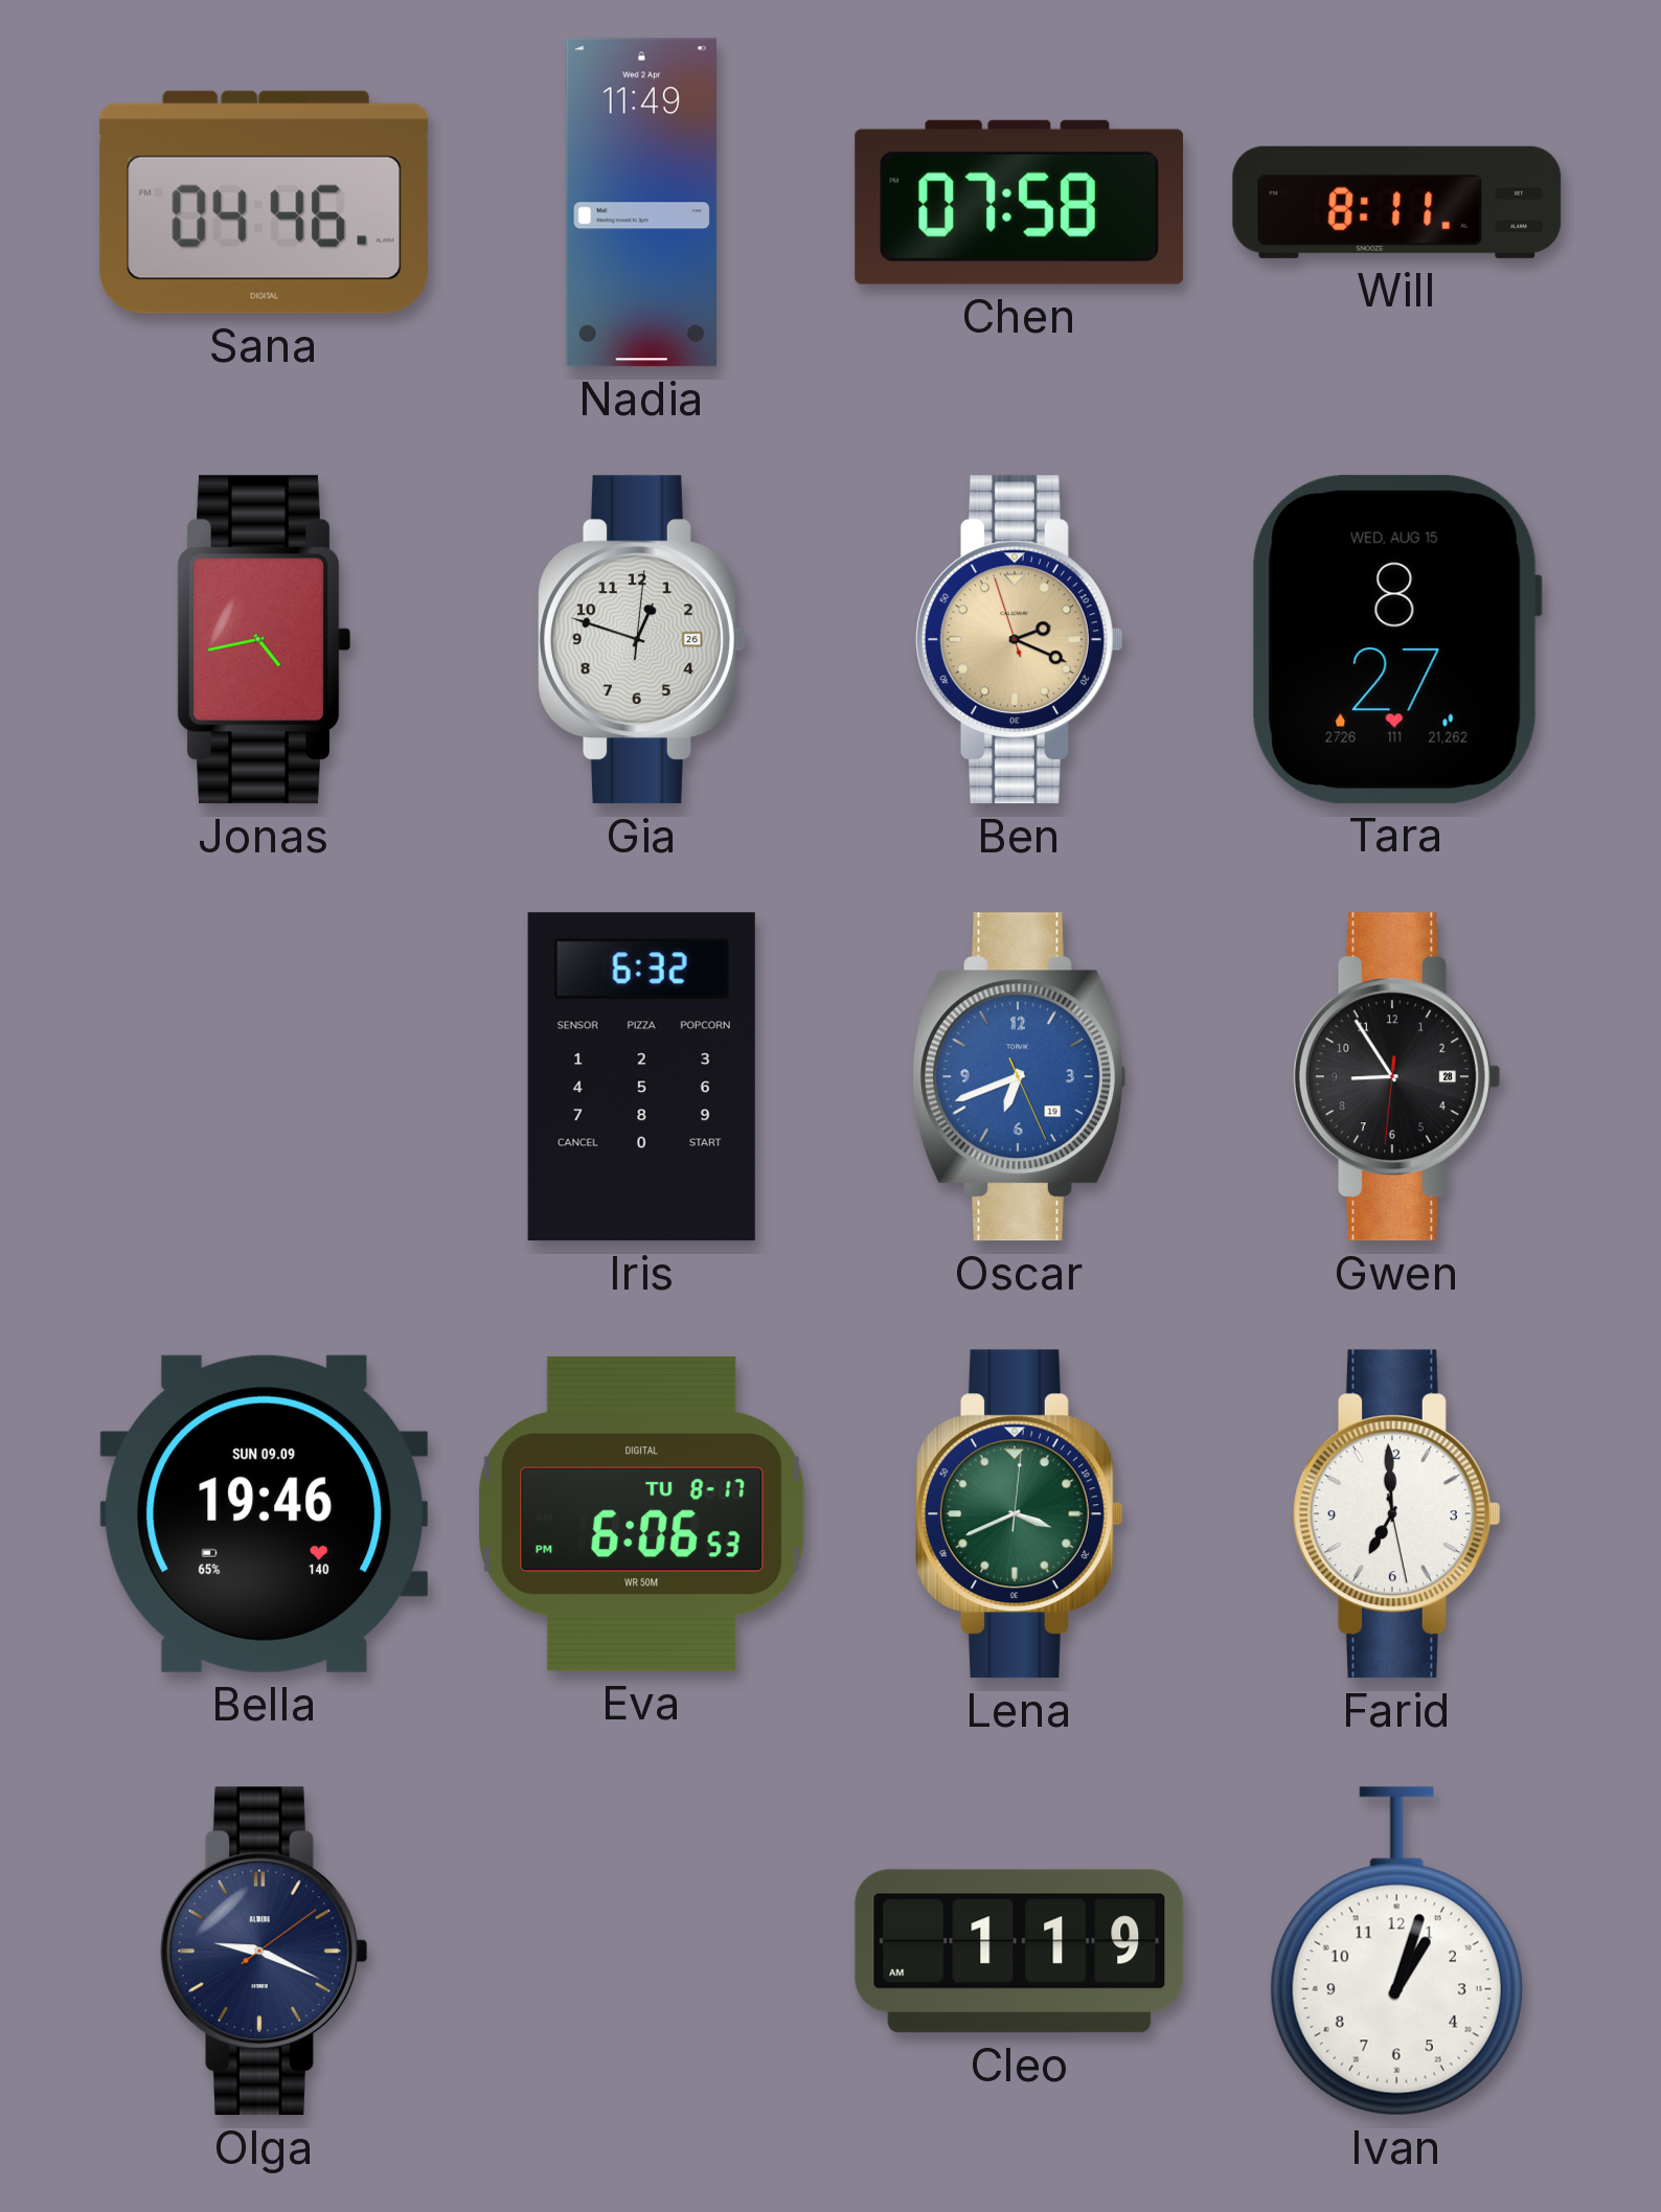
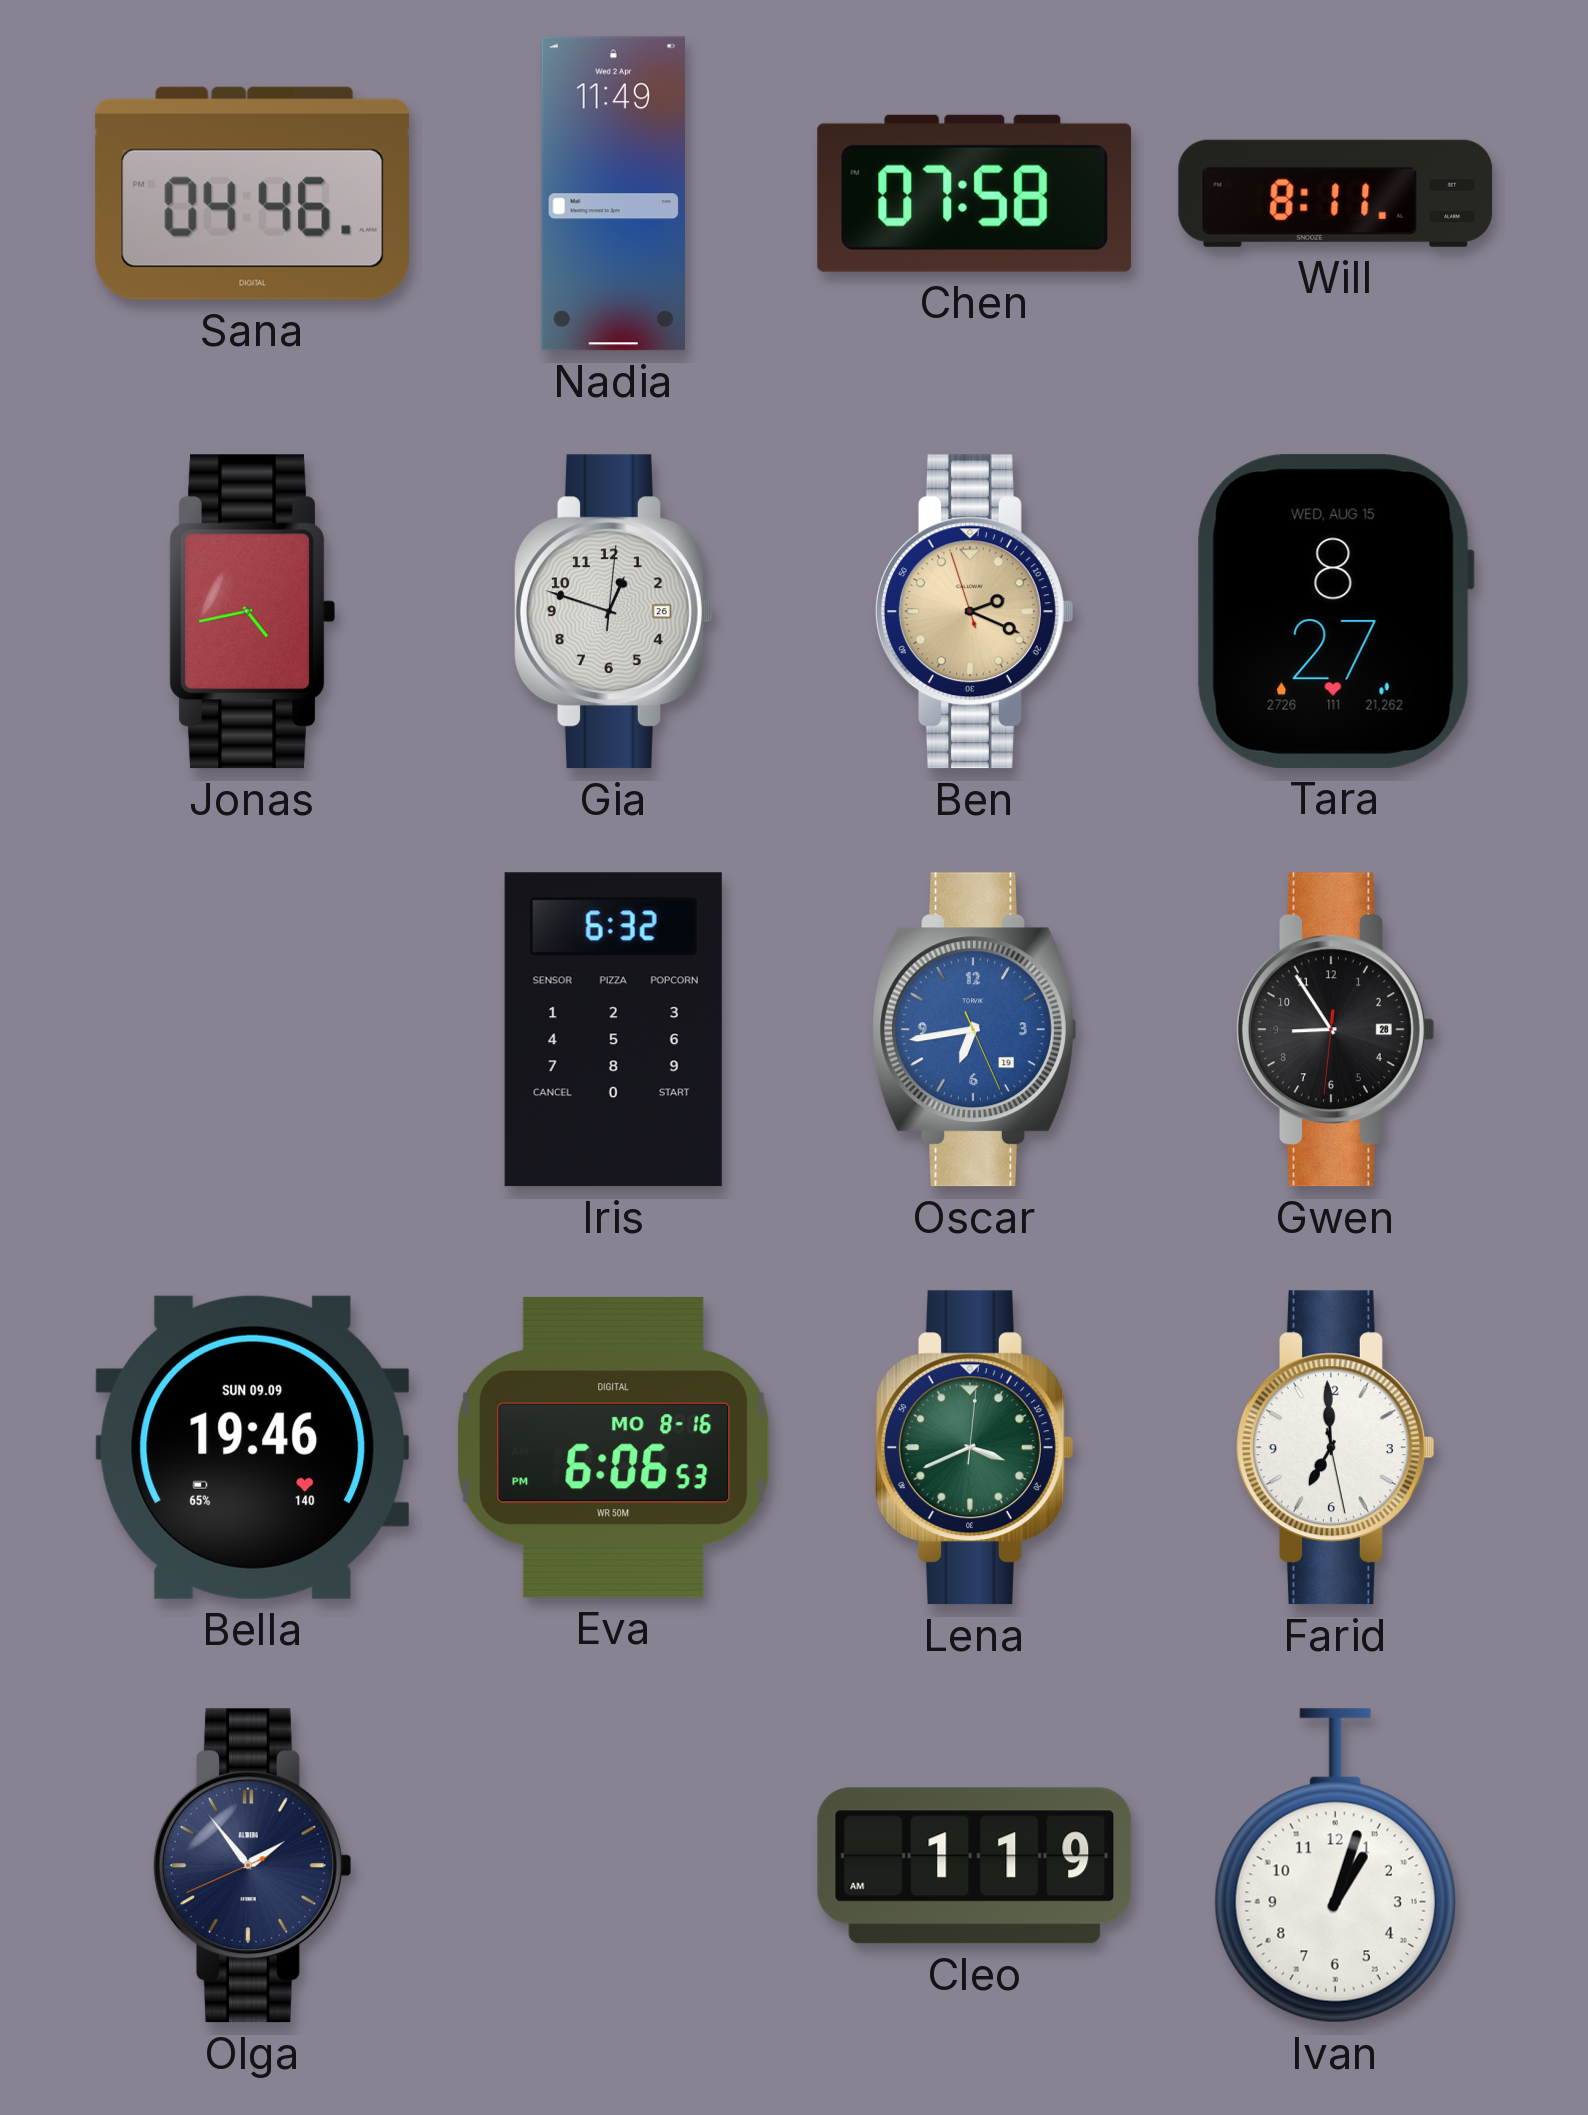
Oscar: 6:41 -> 6:43
Eva date: TU 8-17 -> MO 8-16
Olga: 9:19 -> 1:53
